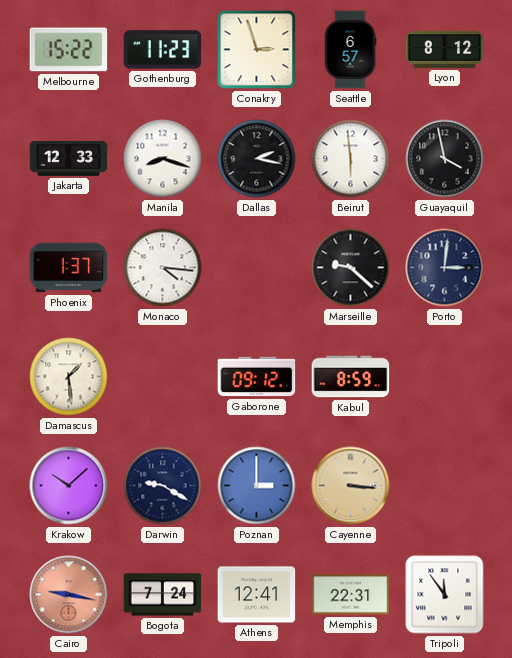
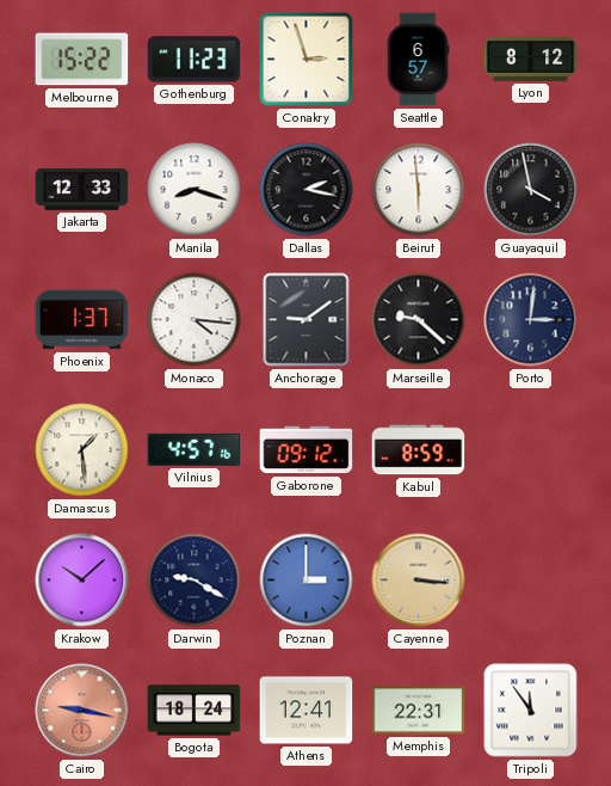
Anchorage: none -> 9:09
Vilnius: none -> 4:57
Bogota: 7:24 -> 18:24
